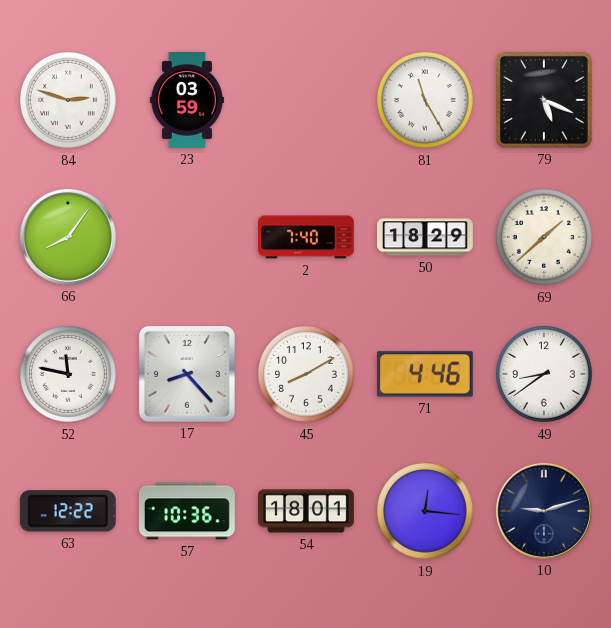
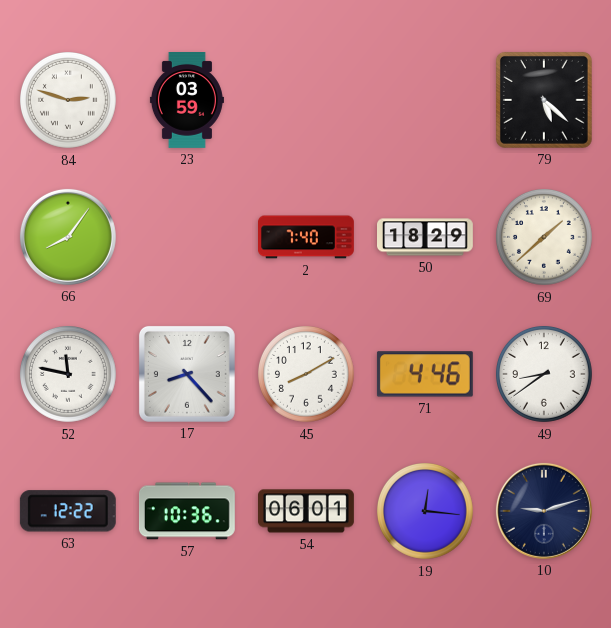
81: 11:25 -> none
79: 5:19 -> 5:22
54: 18:01 -> 06:01
